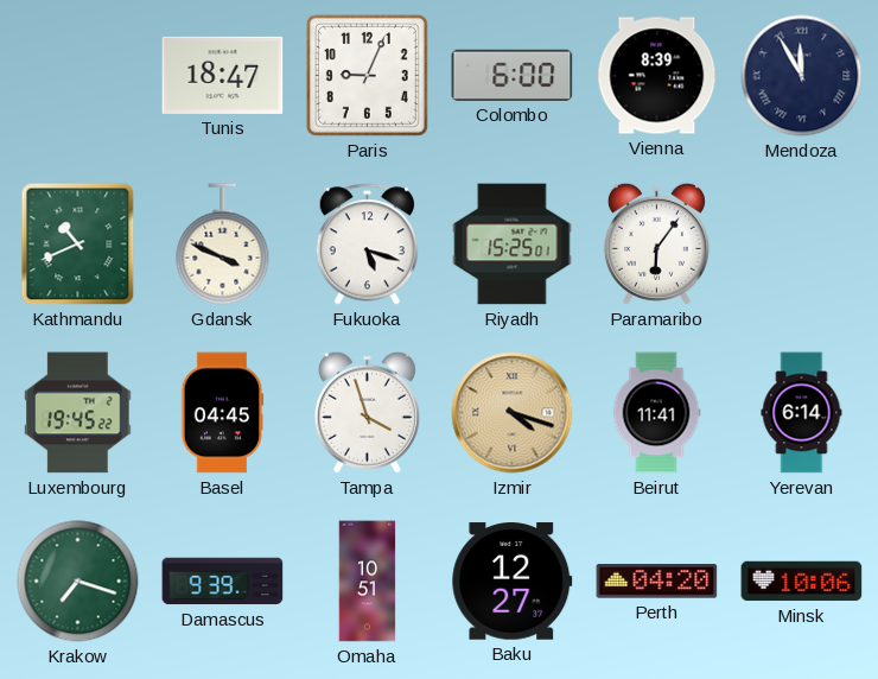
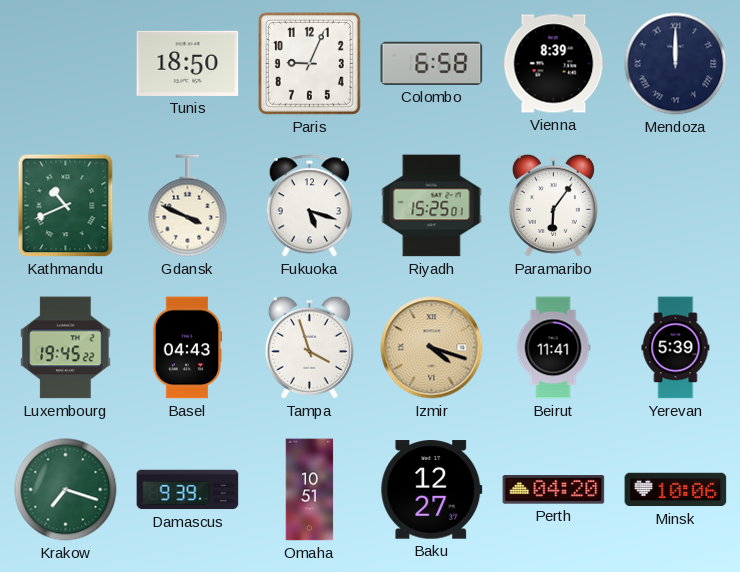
Tunis: 18:47 -> 18:50
Colombo: 6:00 -> 6:58
Mendoza: 11:55 -> 12:00
Basel: 04:45 -> 04:43
Yerevan: 6:14 -> 5:39
